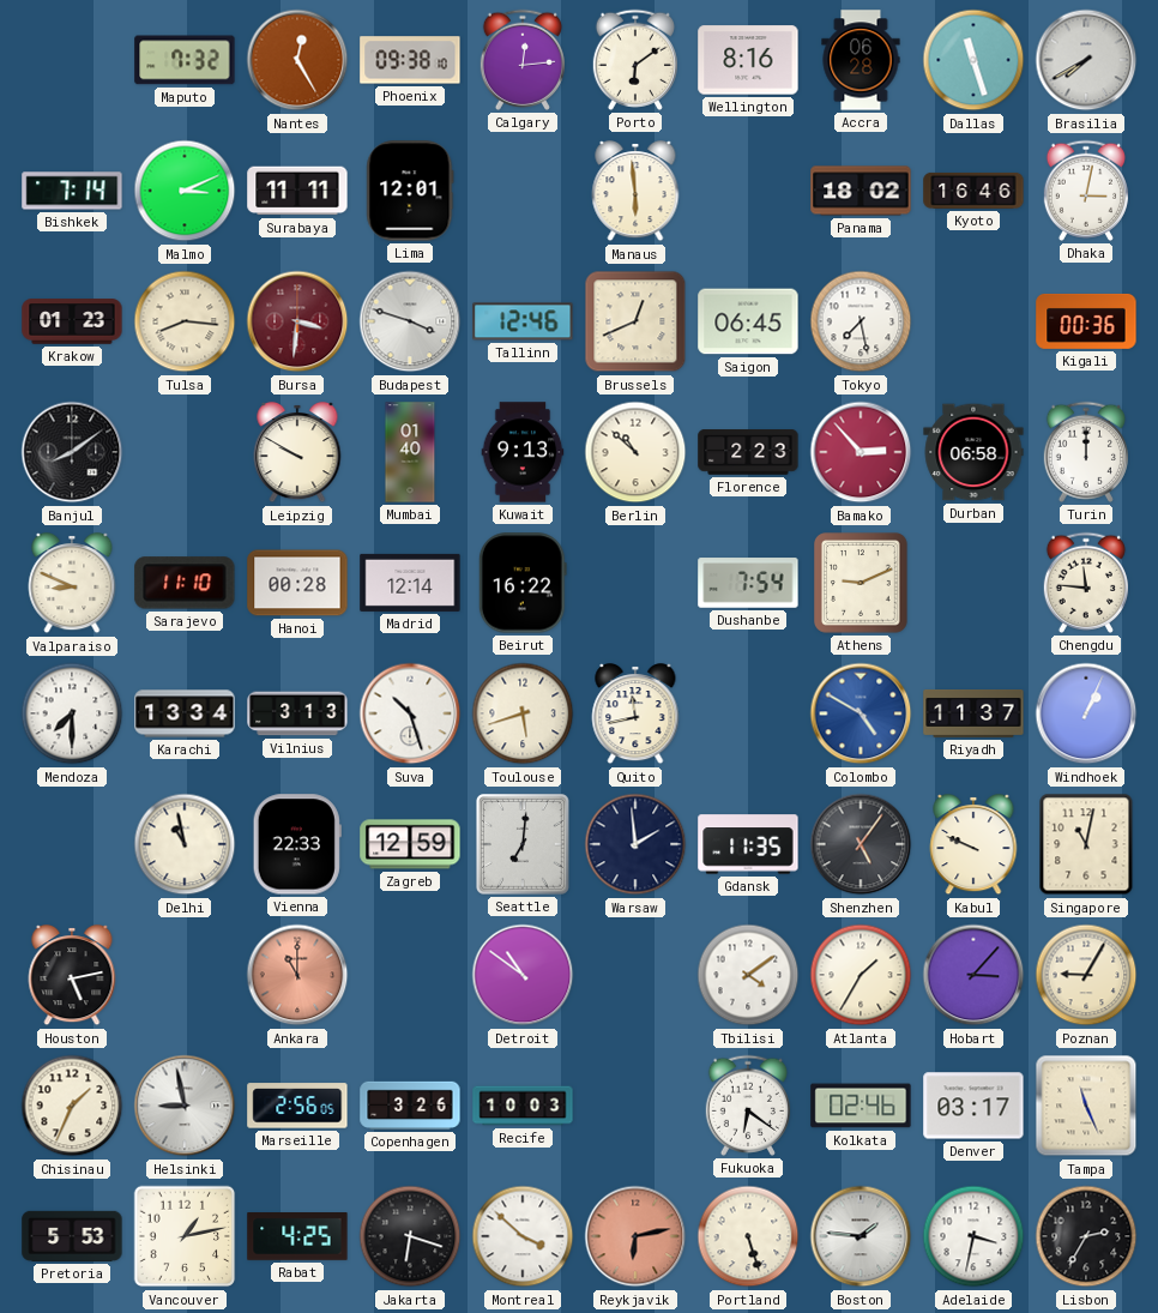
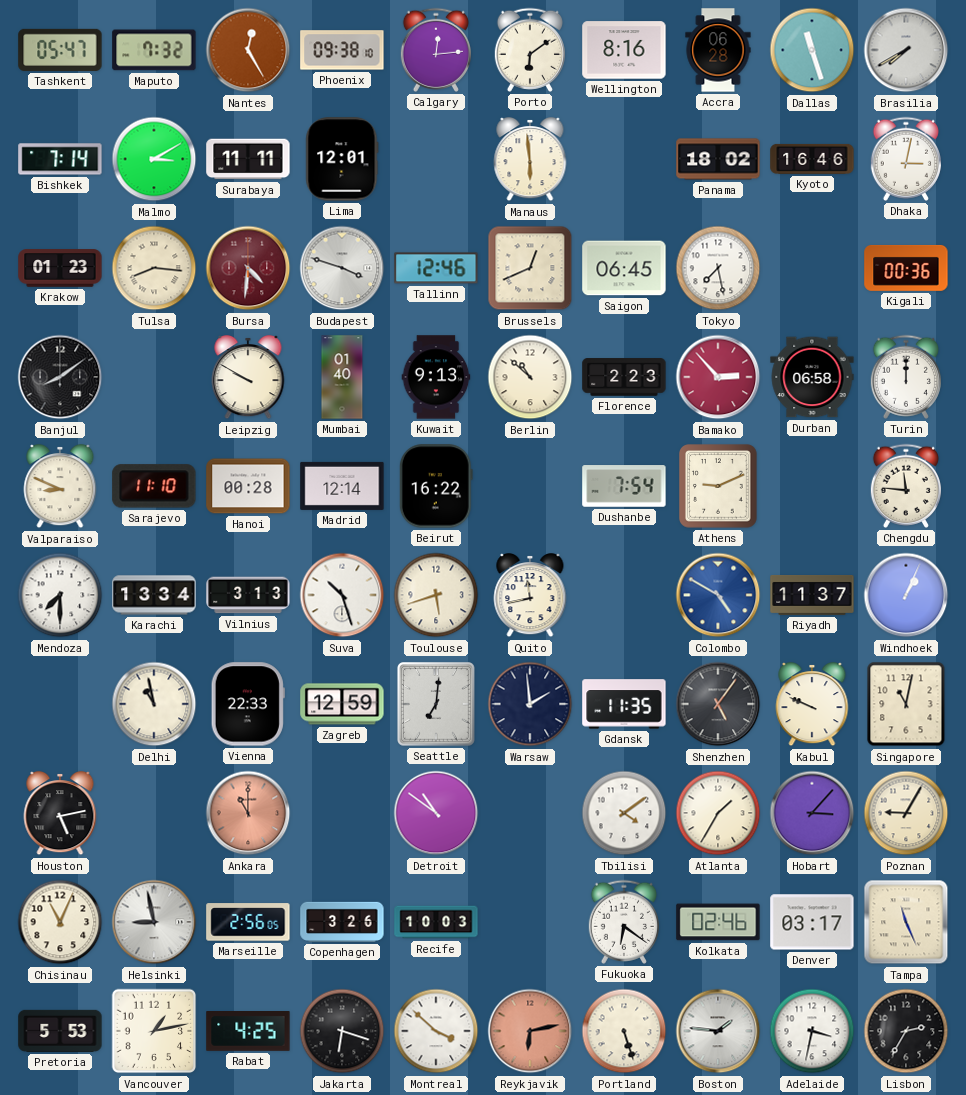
Tashkent: none -> 05:47
Malmo: 3:11 -> 3:10
Bursa: 3:31 -> 4:31
Chisinau: 1:34 -> 11:04
